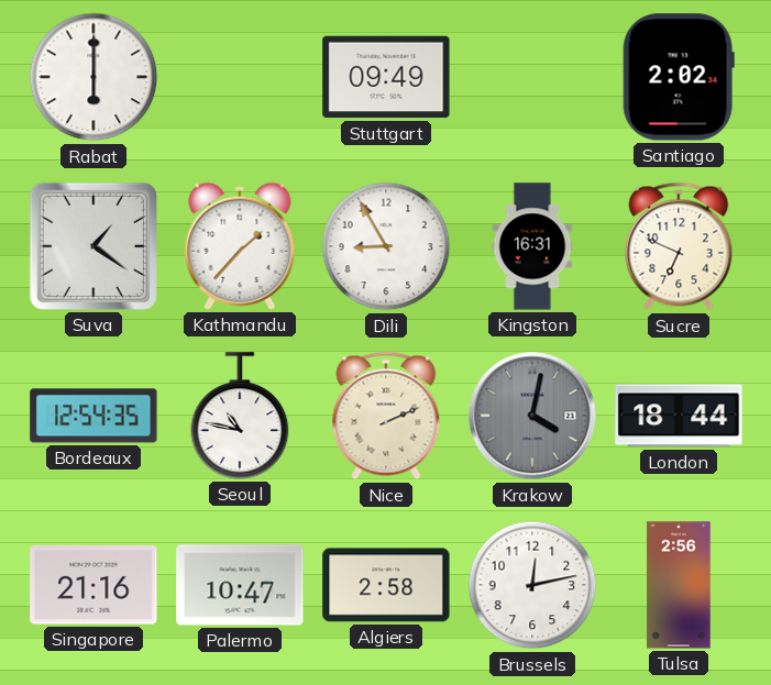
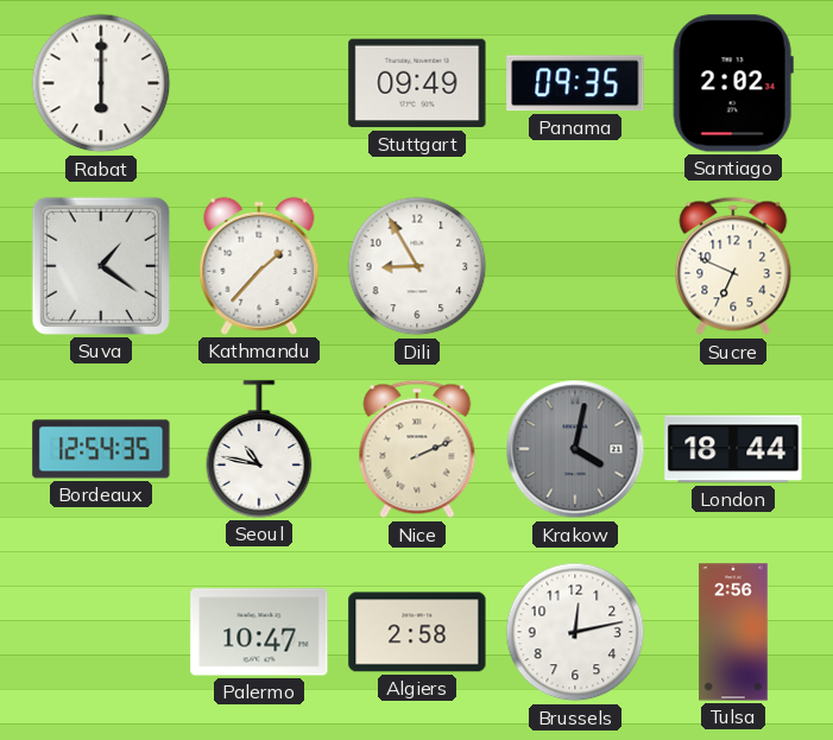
Panama: none -> 09:35
Kingston: 16:31 -> none
Singapore: 21:16 -> none
